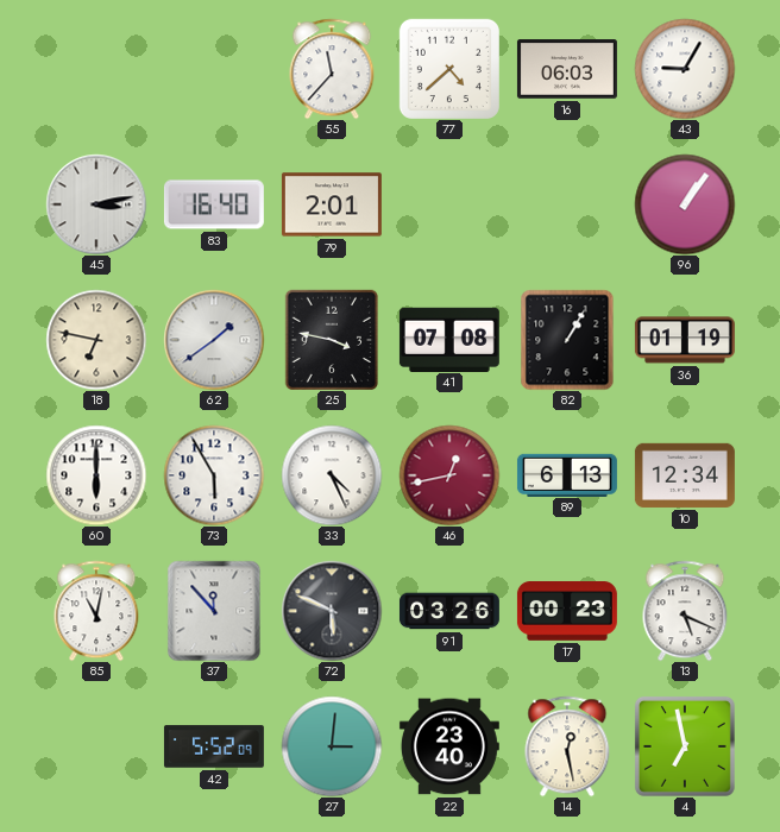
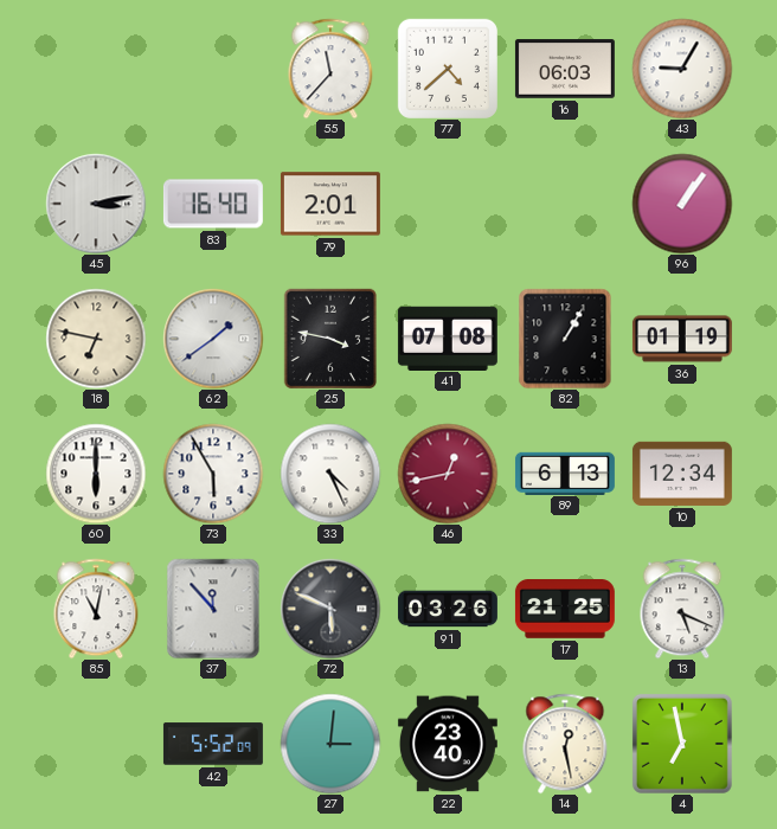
17: 00:23 -> 21:25
